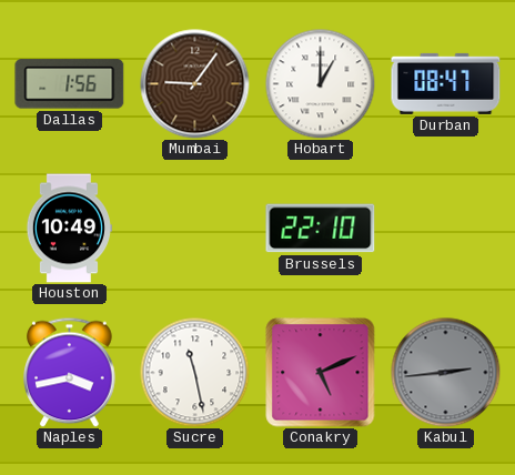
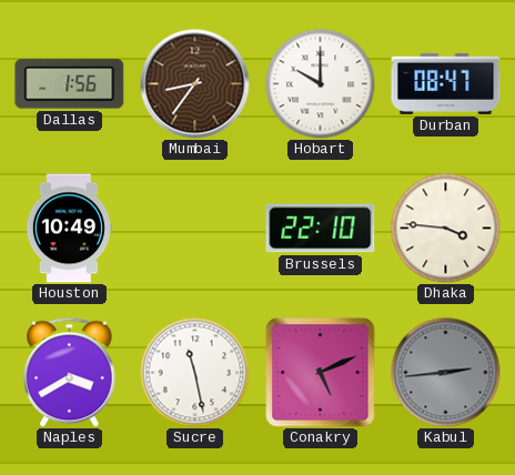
Mumbai: 9:06 -> 8:36
Hobart: 1:00 -> 10:00
Dhaka: none -> 3:46
Naples: 3:43 -> 3:40
